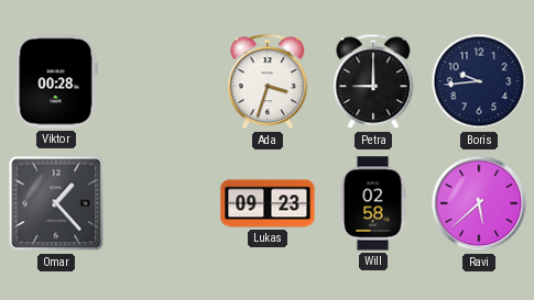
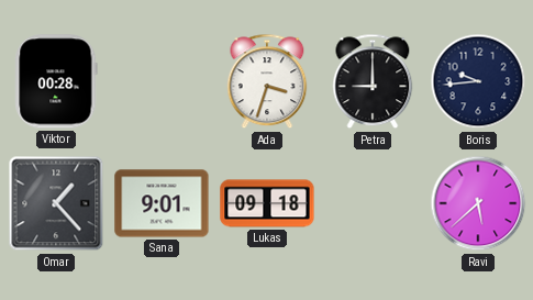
Sana: none -> 9:01
Lukas: 09:23 -> 09:18
Will: 02:58 -> none
